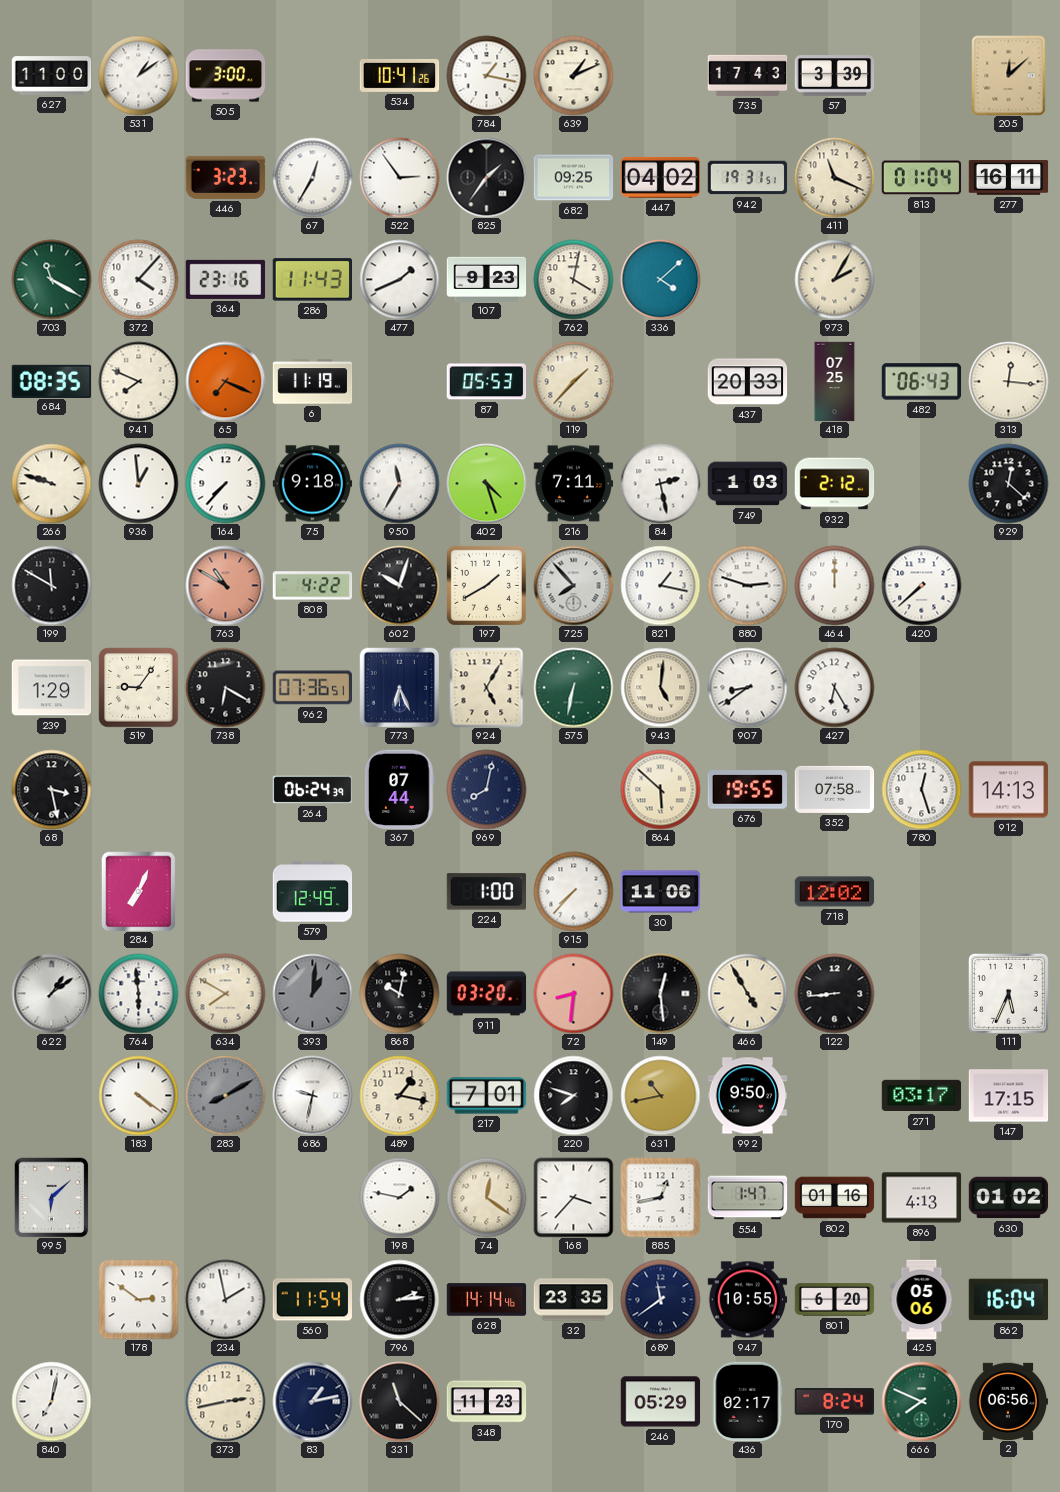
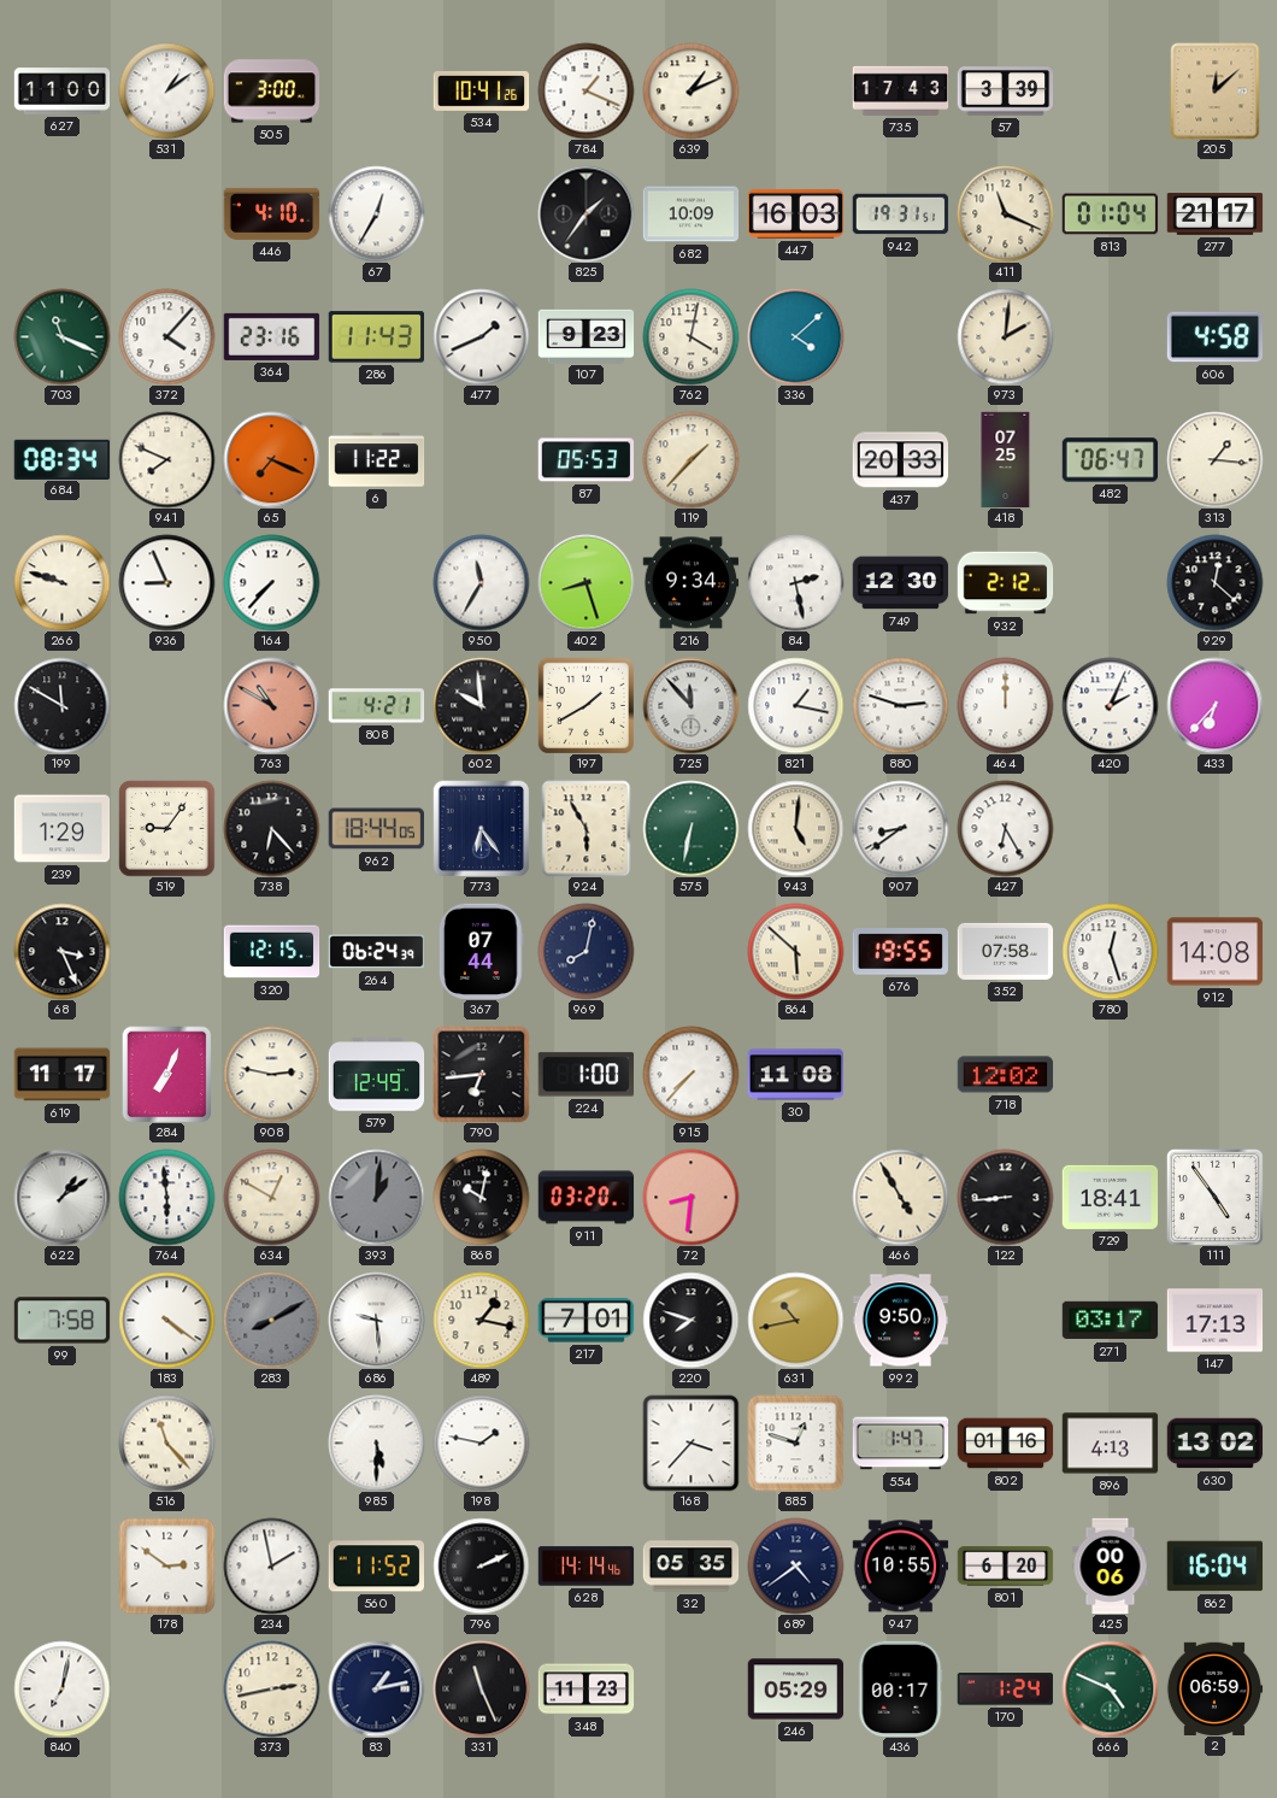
784: 1:17 -> 1:19
446: 3:23 -> 4:10
522: 2:54 -> none
682: 09:25 -> 10:09
447: 04:02 -> 16:03
277: 16:11 -> 21:17
703: 11:20 -> 11:19
973: 2:05 -> 2:01
606: none -> 4:58
684: 08:35 -> 08:34
6: 11:19 -> 11:22
482: 06:43 -> 06:47
313: 12:16 -> 1:16
936: 12:59 -> 8:56
75: 9:18 -> none
402: 4:27 -> 8:27
216: 7:11 -> 9:34
749: 1:03 -> 12:30
808: 4:22 -> 4:21
602: 10:03 -> 9:59
725: 7:53 -> 11:53
420: 7:38 -> 2:04
433: none -> 6:37
738: 6:20 -> 6:23
962: 07:36 -> 18:44
773: 6:26 -> 6:24
924: 5:05 -> 5:55
68: 3:28 -> 3:26
320: none -> 12:15
912: 14:13 -> 14:08
619: none -> 11:17
908: none -> 2:47
790: none -> 6:44
30: 11:06 -> 11:08
634: 7:50 -> 12:50
149: 12:29 -> none
729: none -> 18:41
111: 5:34 -> 4:54
99: none -> 7:58
686: 9:32 -> 9:29
147: 17:15 -> 17:13
995: 6:08 -> none
516: none -> 11:23
985: none -> 5:30
74: 12:21 -> none
885: 12:43 -> 12:48
630: 01:02 -> 13:02
560: 11:54 -> 11:52
796: 2:14 -> 2:11
32: 23:35 -> 05:35
689: 11:39 -> 4:39
425: 05:06 -> 00:06
331: 11:22 -> 11:26
436: 02:17 -> 00:17
170: 8:24 -> 1:24
666: 7:49 -> 4:49
2: 06:56 -> 06:59
